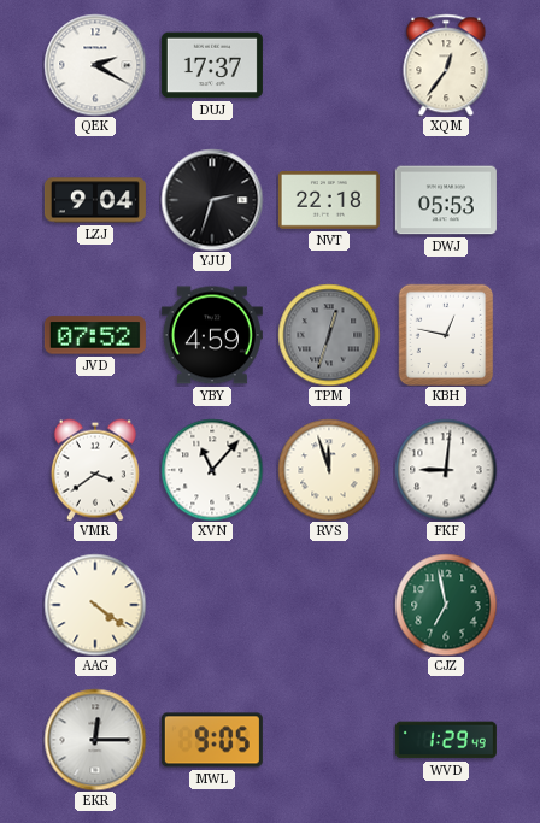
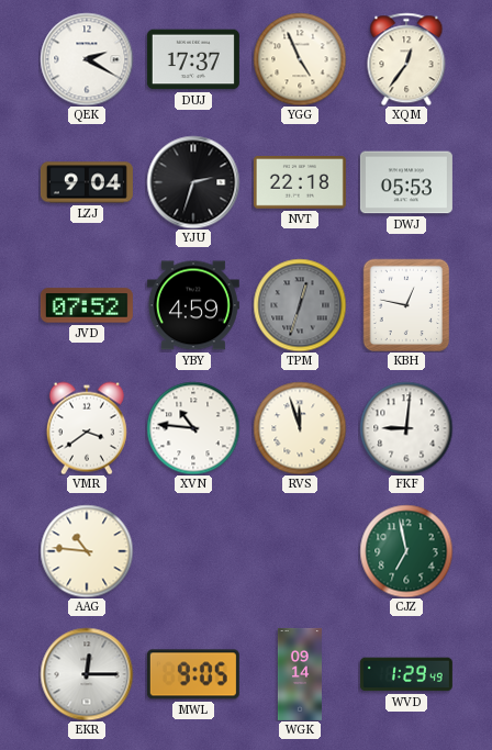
YGG: none -> 4:56
XVN: 11:07 -> 10:46
AAG: 4:21 -> 10:46
WGK: none -> 09:14
